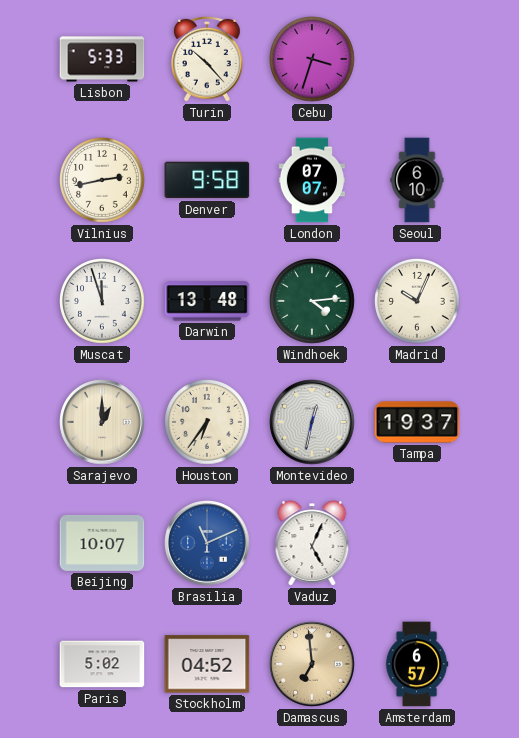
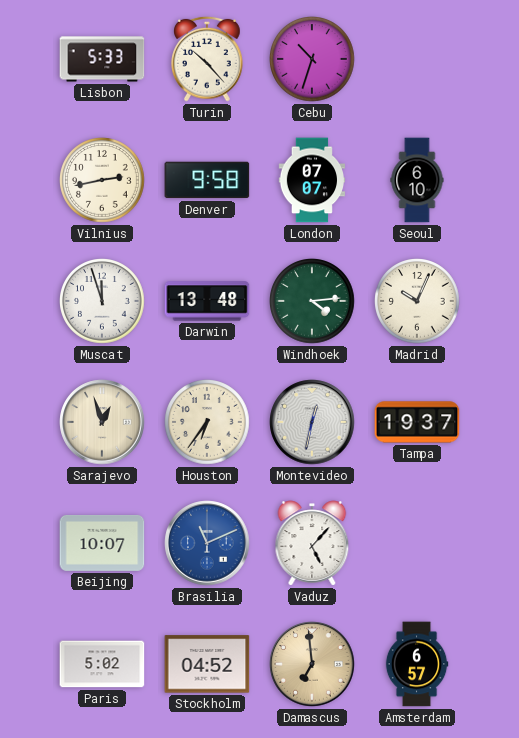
Cebu: 3:33 -> 10:33
Sarajevo: 1:00 -> 12:57
Vaduz: 5:04 -> 5:07
